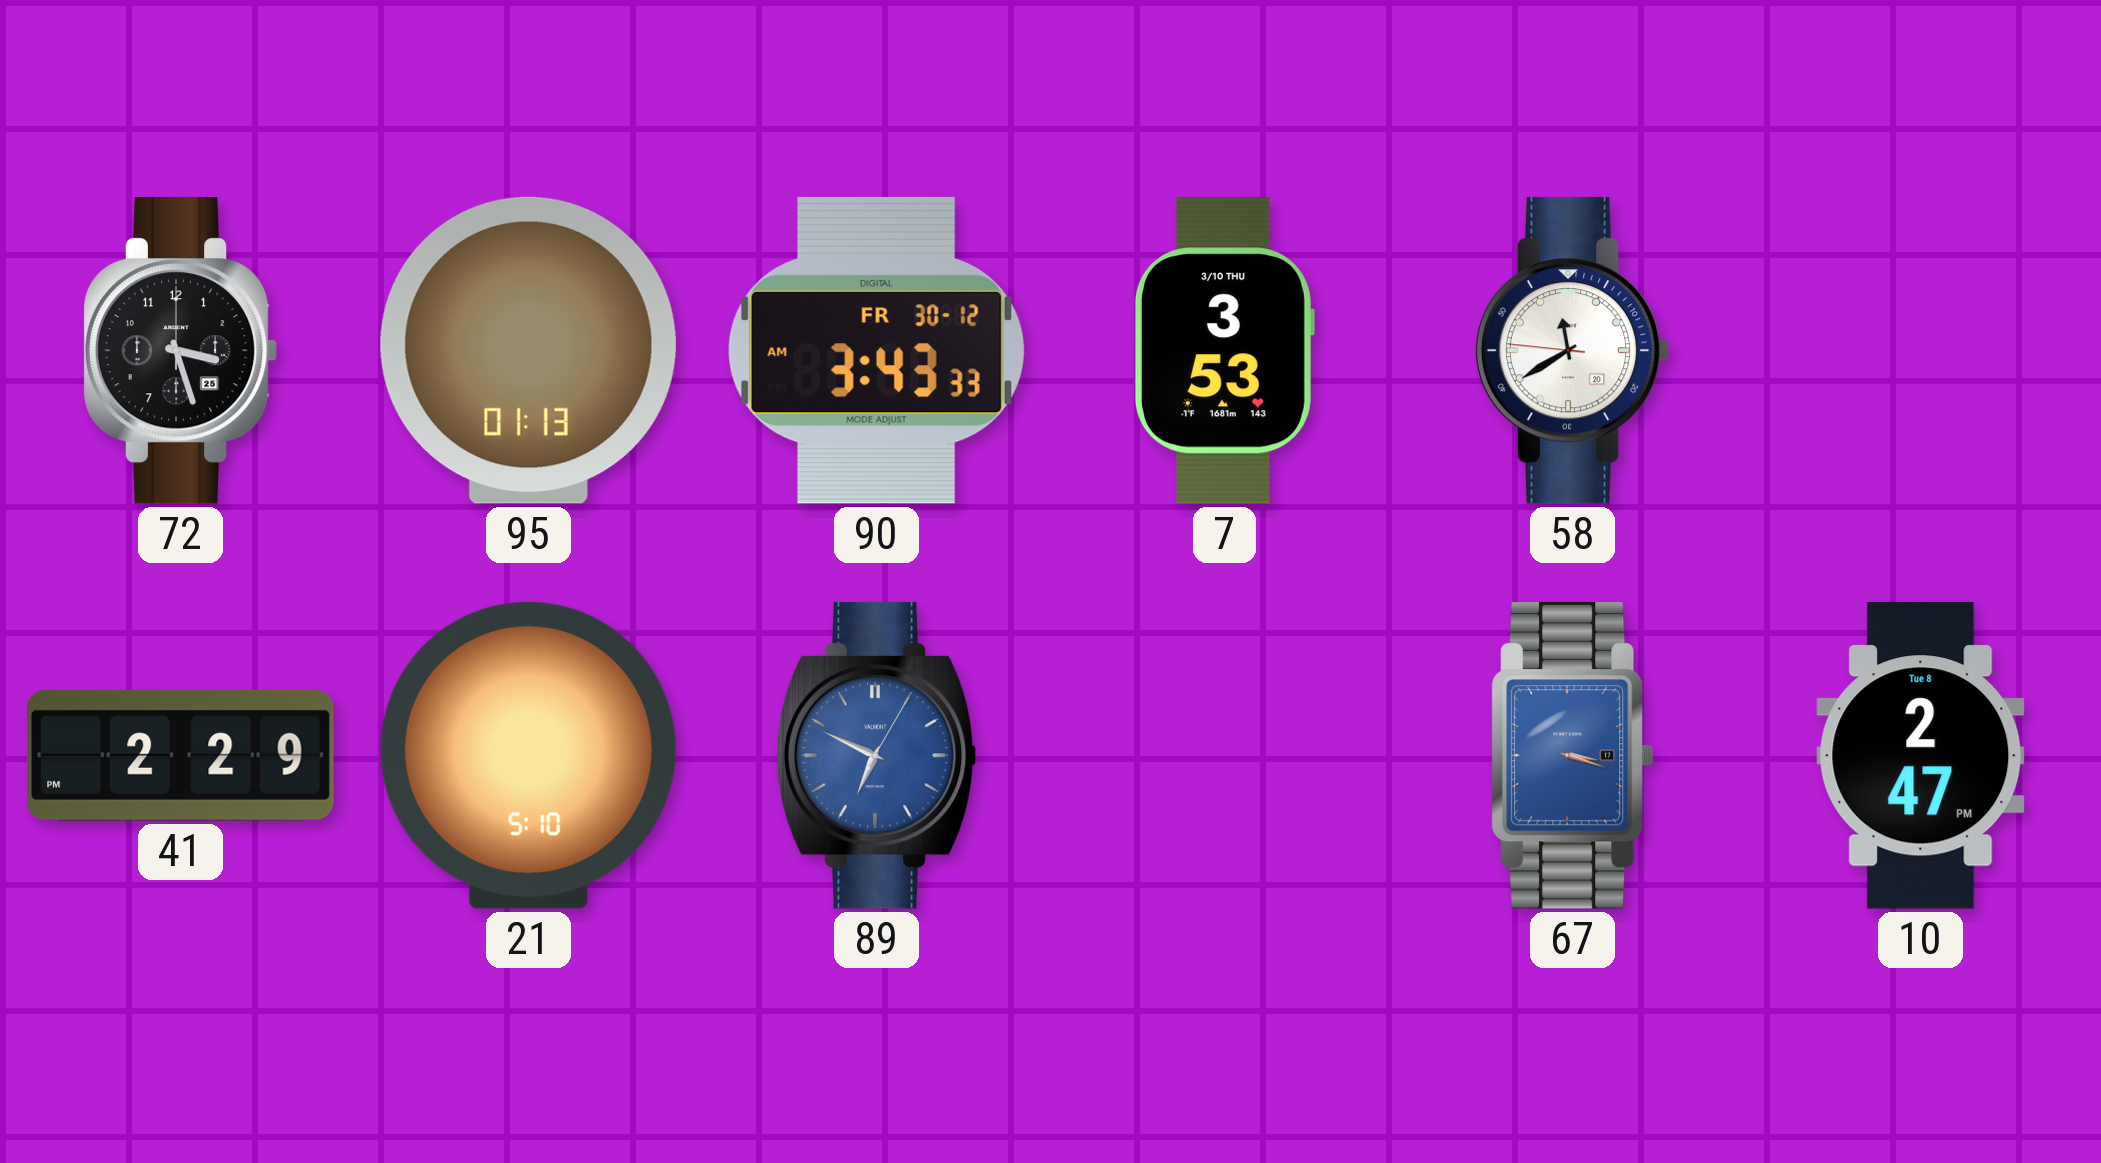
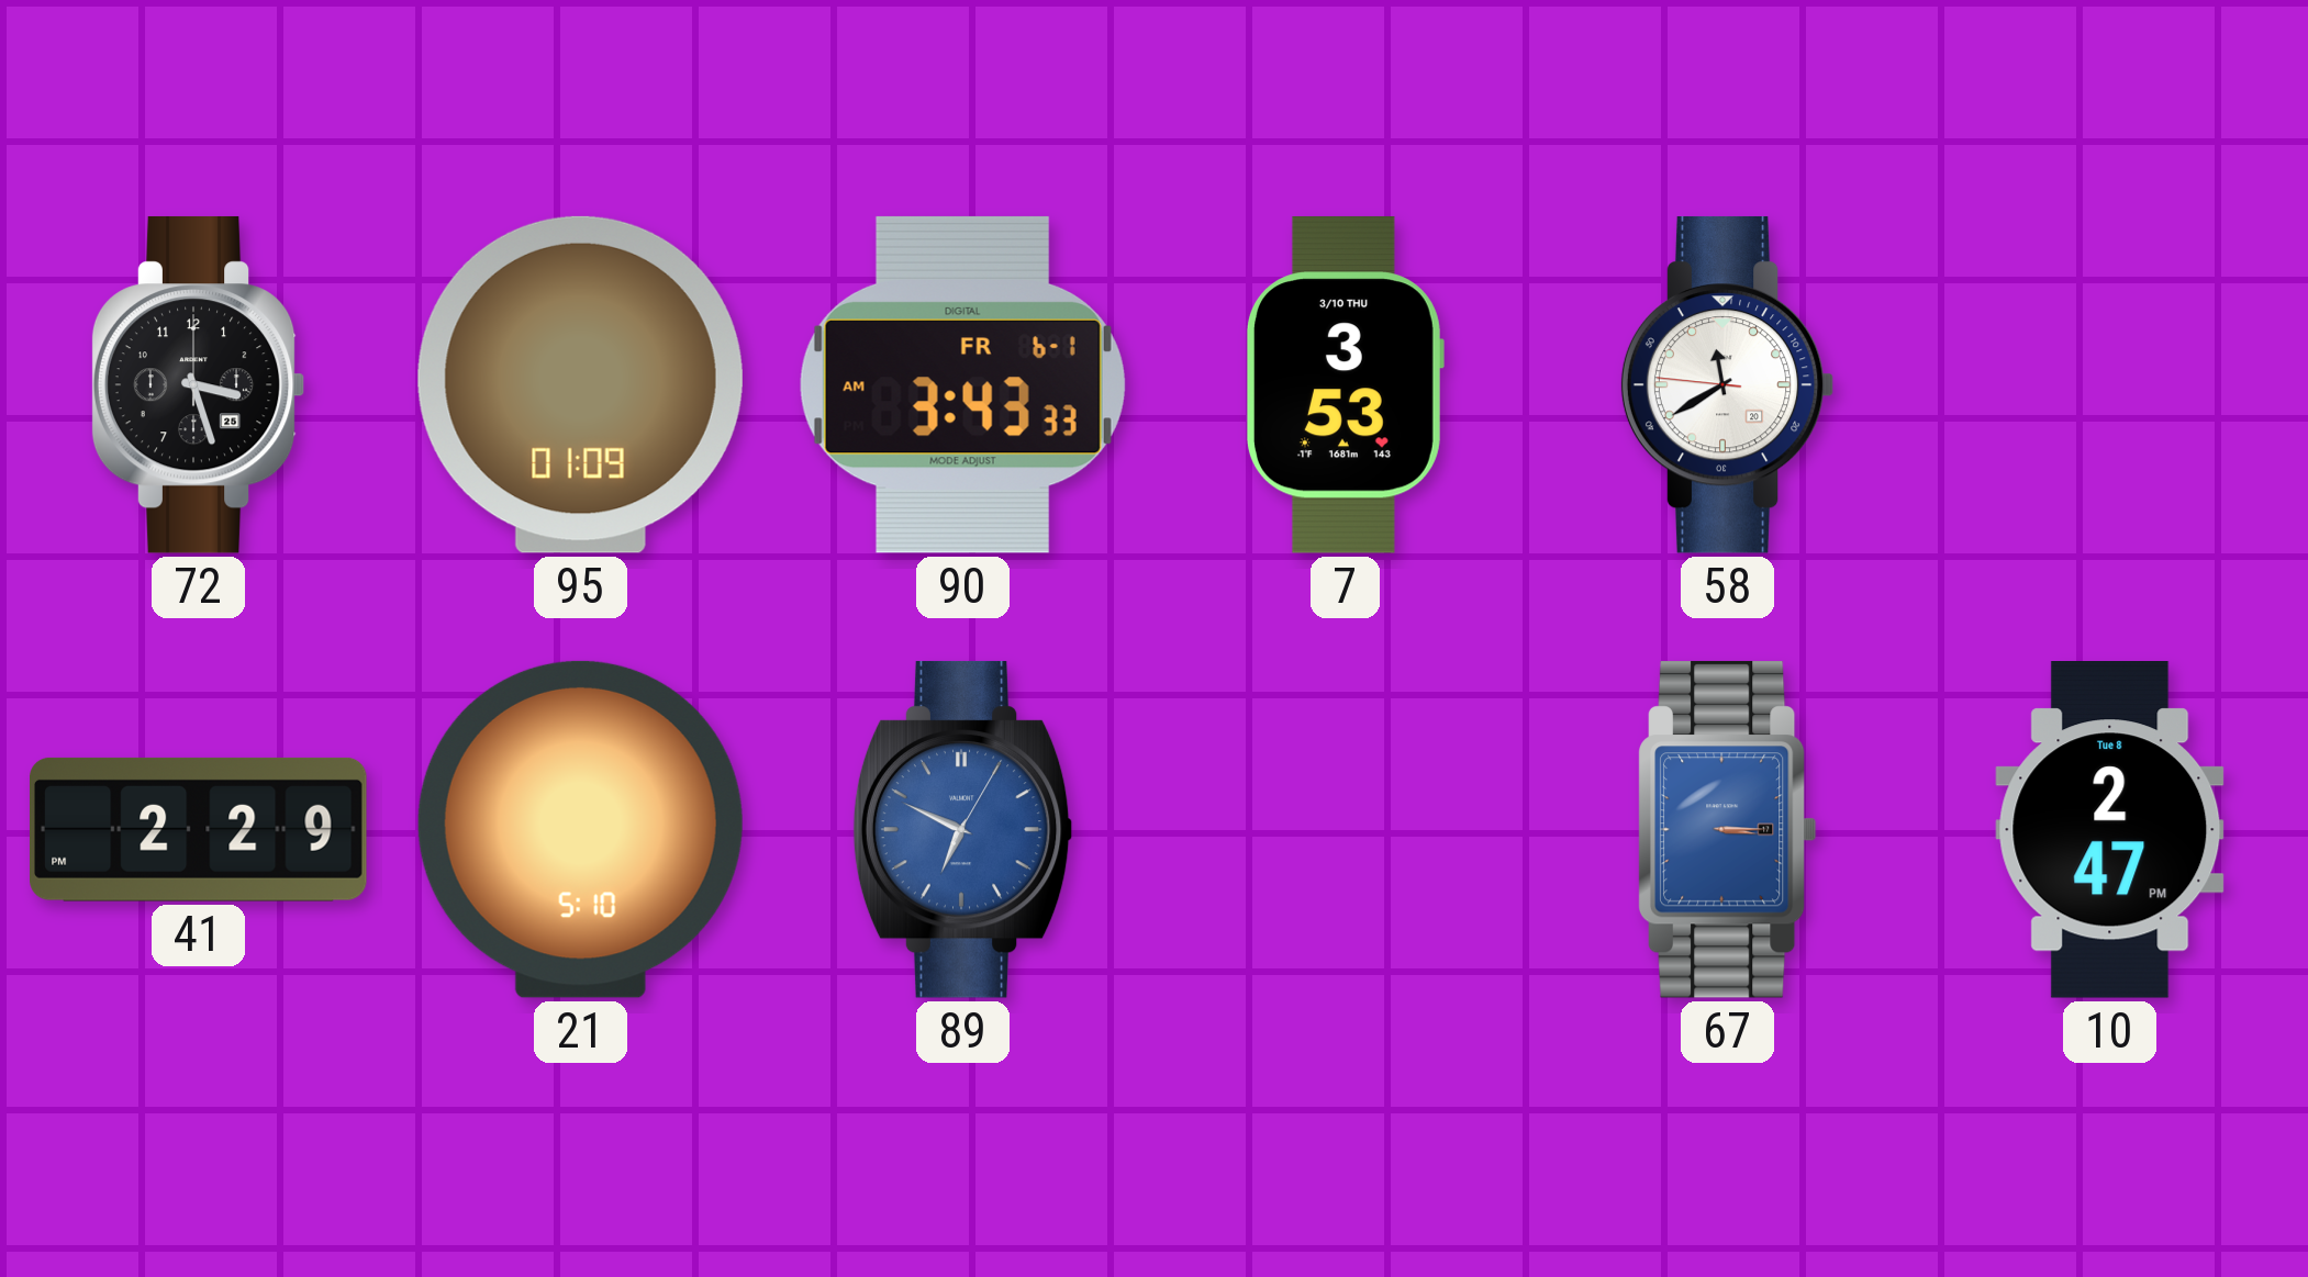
95: 01:13 -> 01:09
90 date: FR 30-12 -> FR 6-1
67: 3:18 -> 3:15
